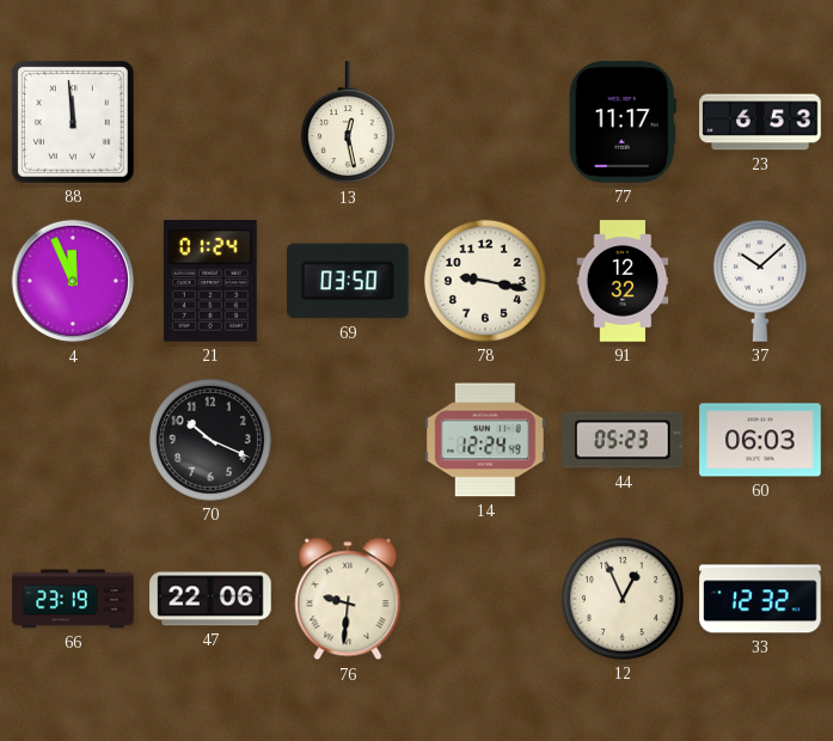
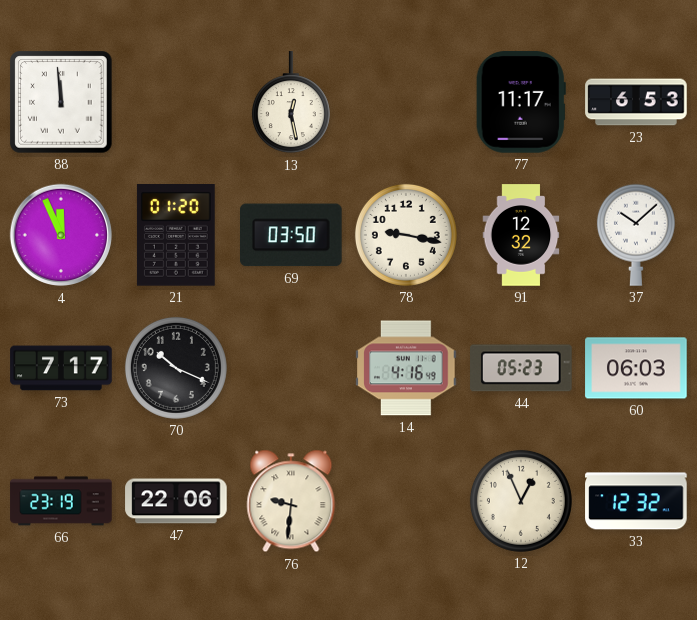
21: 01:24 -> 01:20
73: none -> 7:17
14: 12:24 -> 4:16
